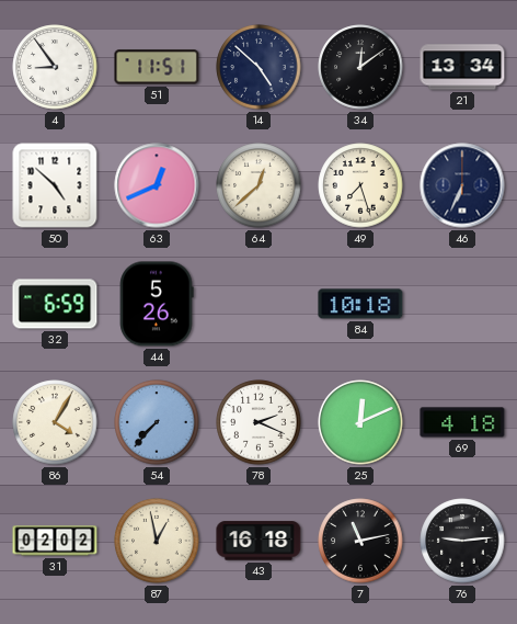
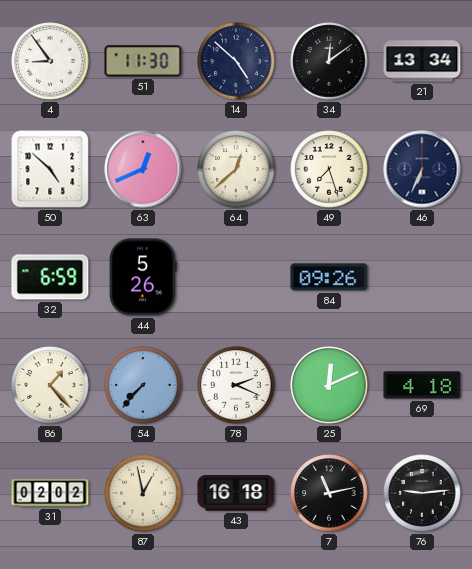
51: 11:51 -> 11:30
84: 10:18 -> 09:26
86: 4:05 -> 1:23
